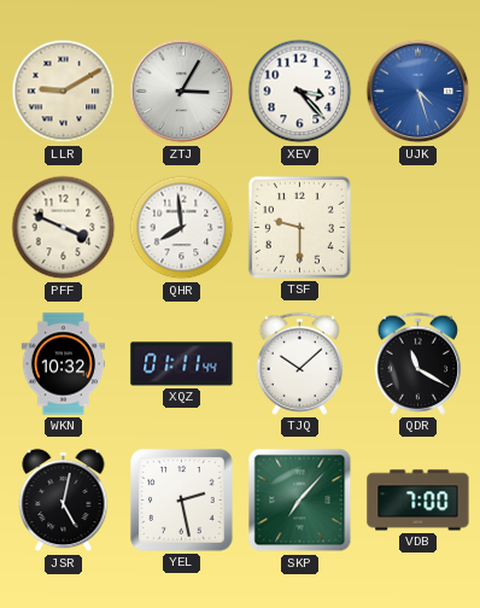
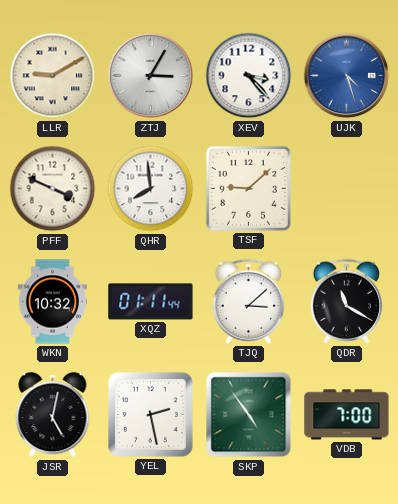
TSF: 9:30 -> 9:08
TJQ: 10:08 -> 3:08
SKP: 7:07 -> 4:54
